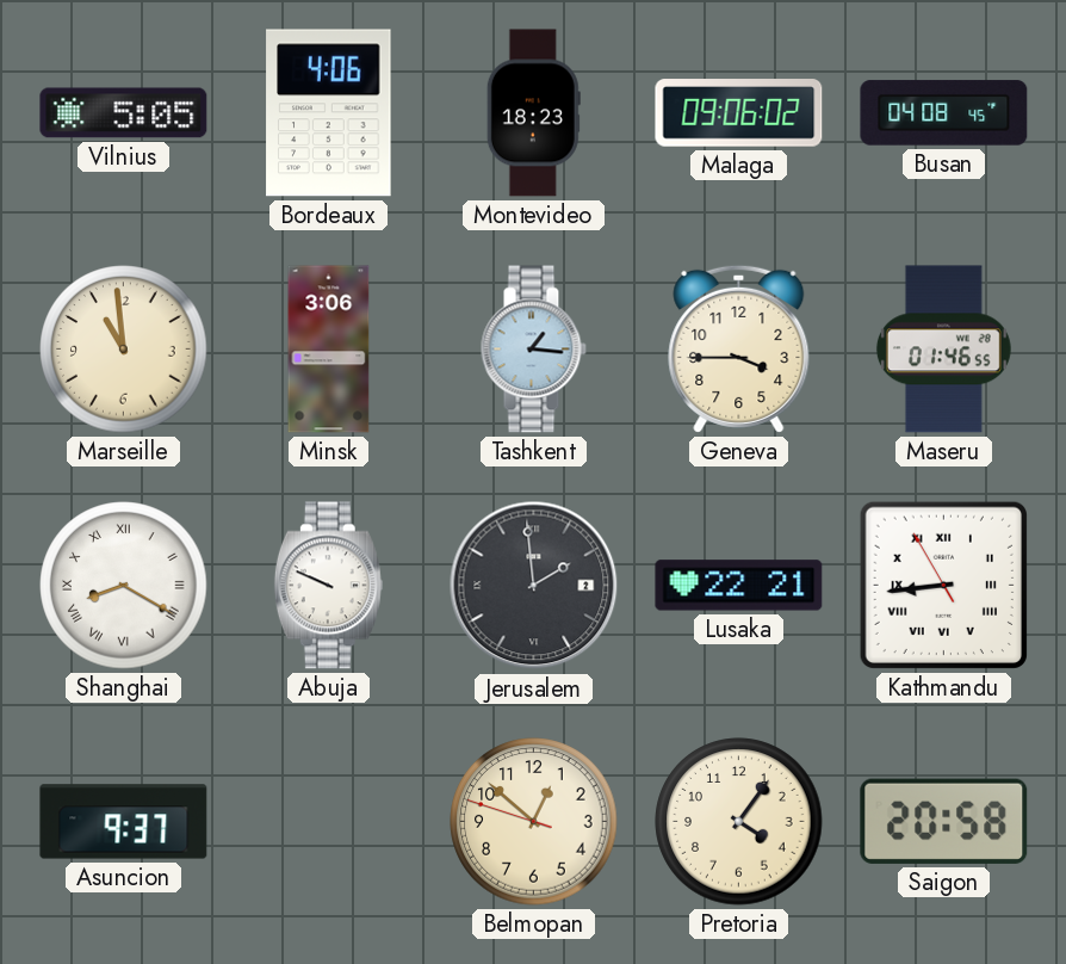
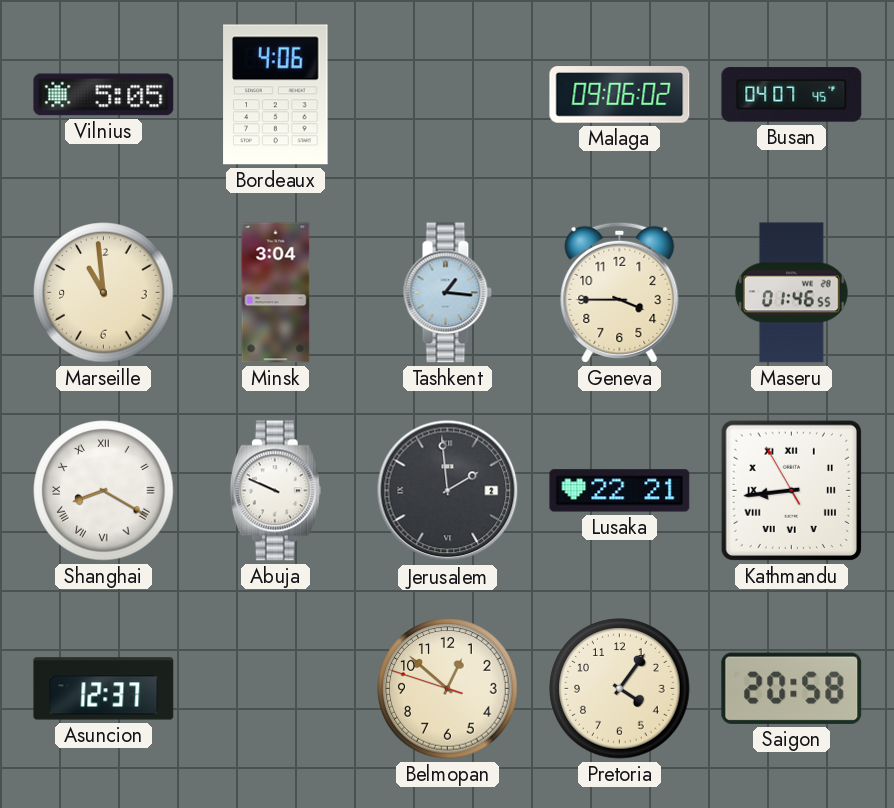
Montevideo: 18:23 -> none
Busan: 04:08 -> 04:07
Minsk: 3:06 -> 3:04
Asuncion: 9:37 -> 12:37
